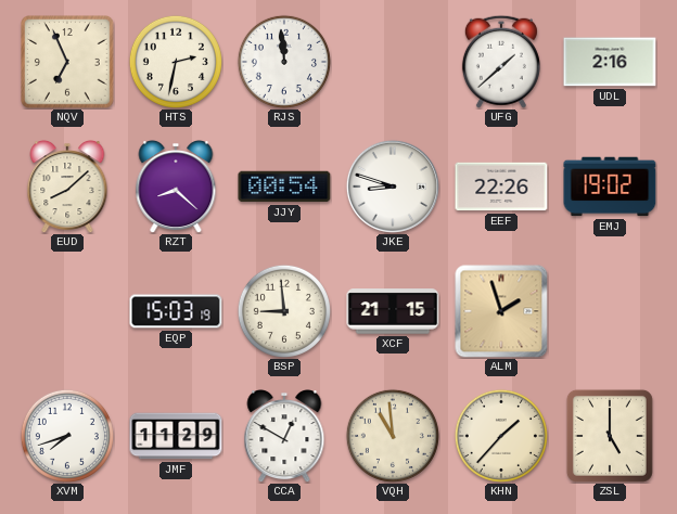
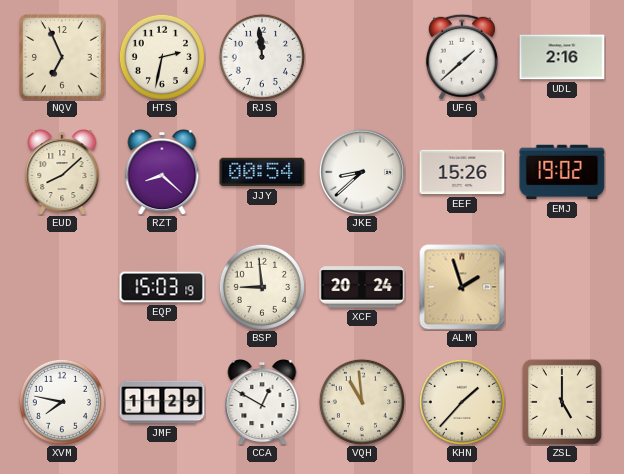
JKE: 8:48 -> 8:38
EEF: 22:26 -> 15:26
XCF: 21:15 -> 20:24
XVM: 7:42 -> 7:47
